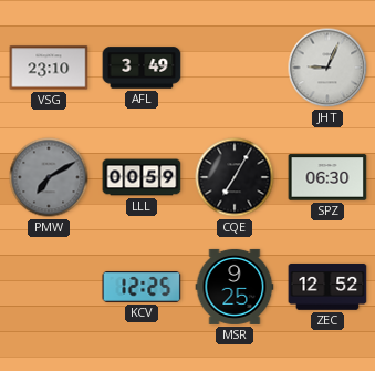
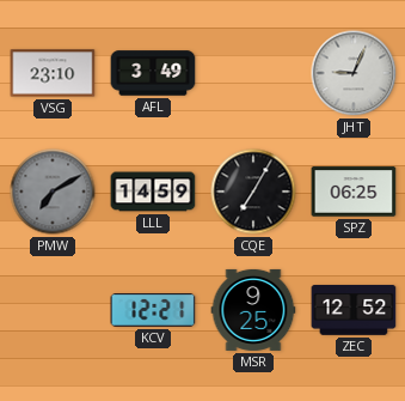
LLL: 00:59 -> 14:59
SPZ: 06:30 -> 06:25
KCV: 12:25 -> 12:21
